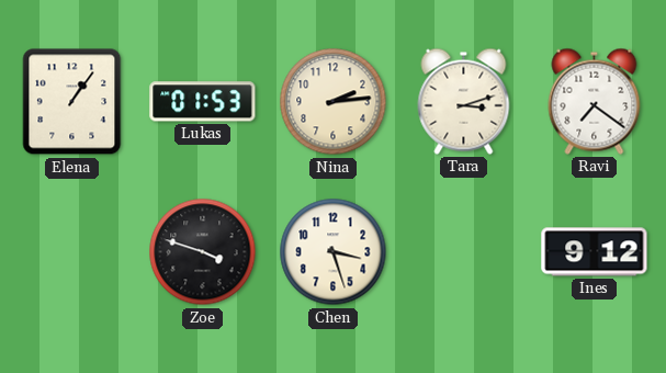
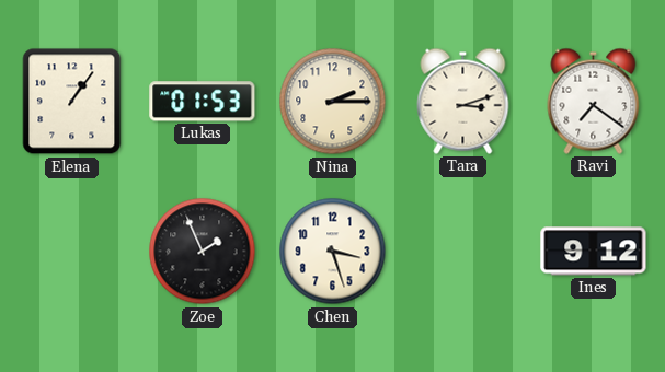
Nina: 2:14 -> 2:15
Zoe: 3:48 -> 1:56
